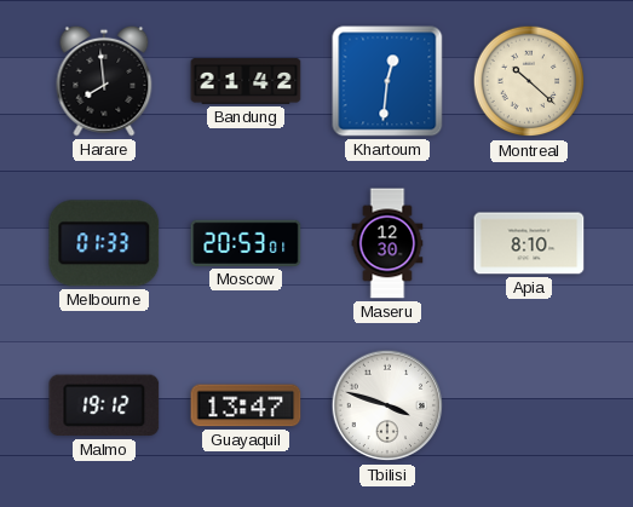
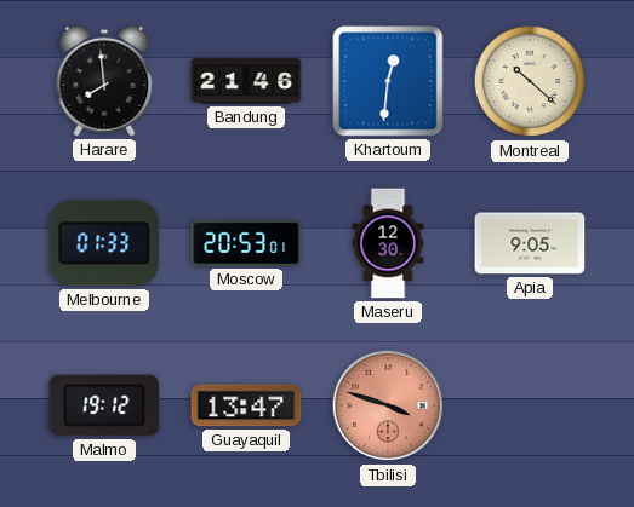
Bandung: 21:42 -> 21:46
Apia: 8:10 -> 9:05
Tbilisi dial: white -> salmon
